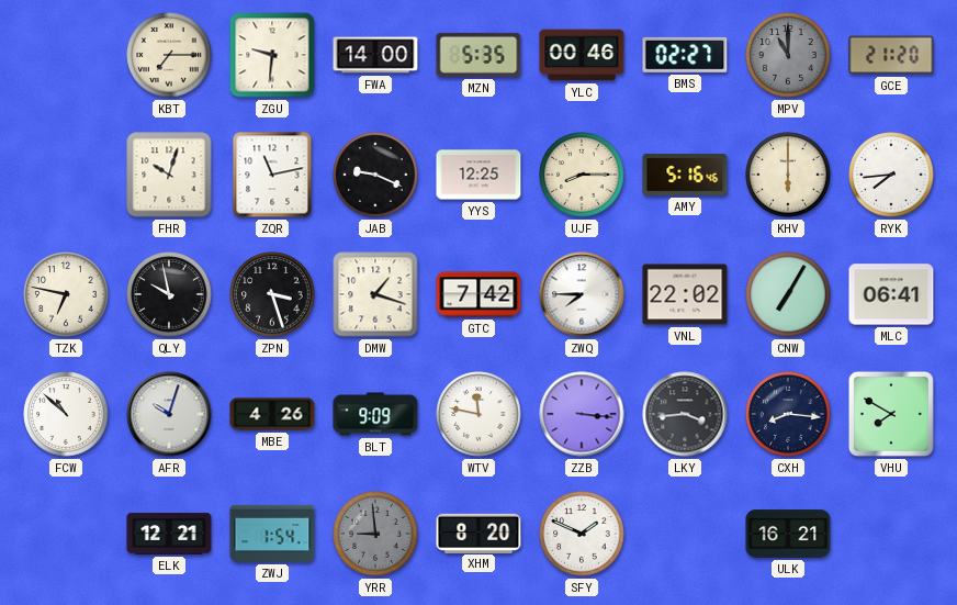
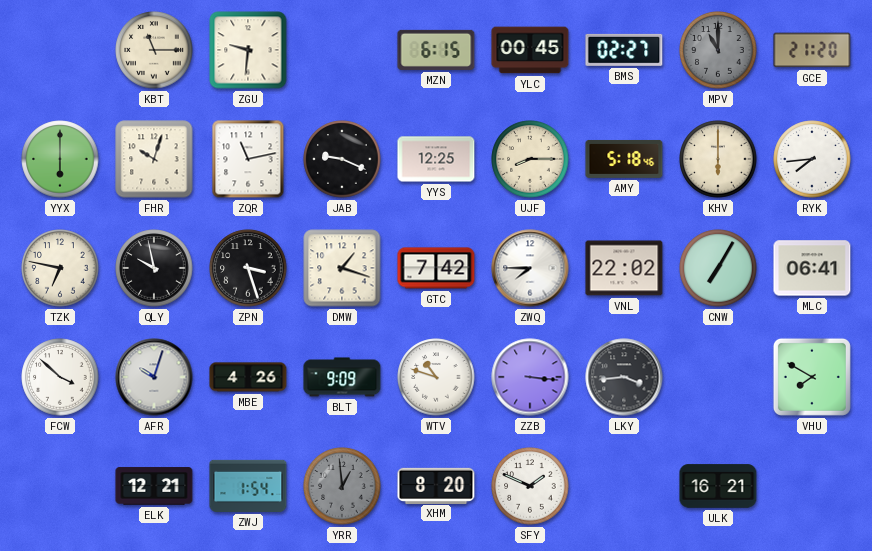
KBT: 7:15 -> 11:15
FWA: 14:00 -> none
MZN: 5:35 -> 6:15
YLC: 00:46 -> 00:45
YYX: none -> 6:00
AMY: 5:16 -> 5:18
FCW: 10:52 -> 3:52
WTV: 11:47 -> 10:48
CXH: 8:16 -> none
YRR: 8:59 -> 12:59
